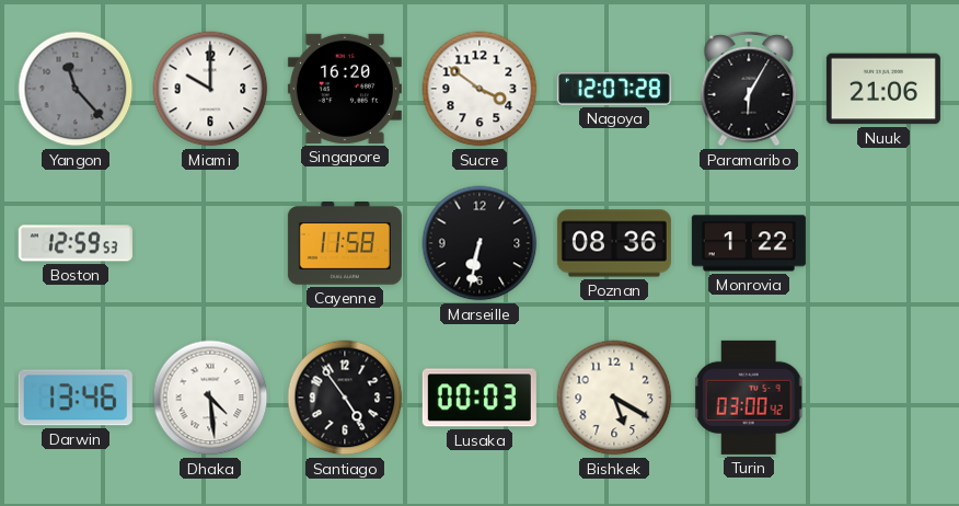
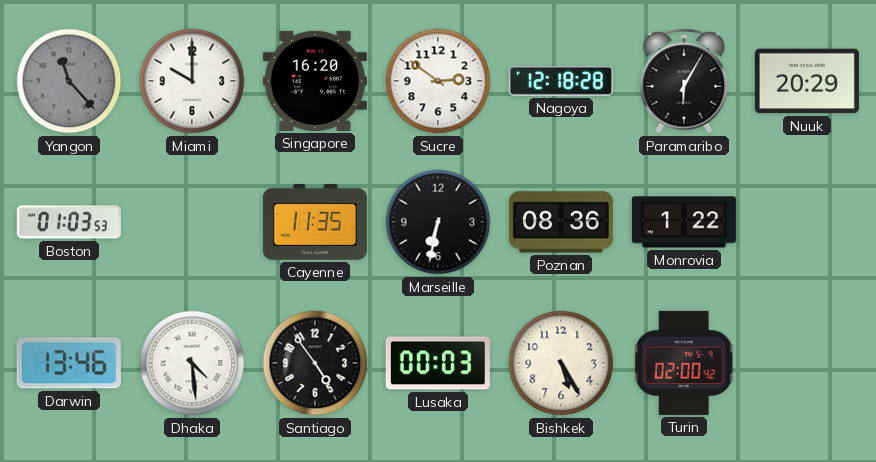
Sucre: 3:51 -> 2:51
Nagoya: 12:07 -> 12:18
Nuuk: 21:06 -> 20:29
Boston: 12:59 -> 01:03
Cayenne: 11:58 -> 11:35
Bishkek: 5:20 -> 5:25
Turin: 03:00 -> 02:00
